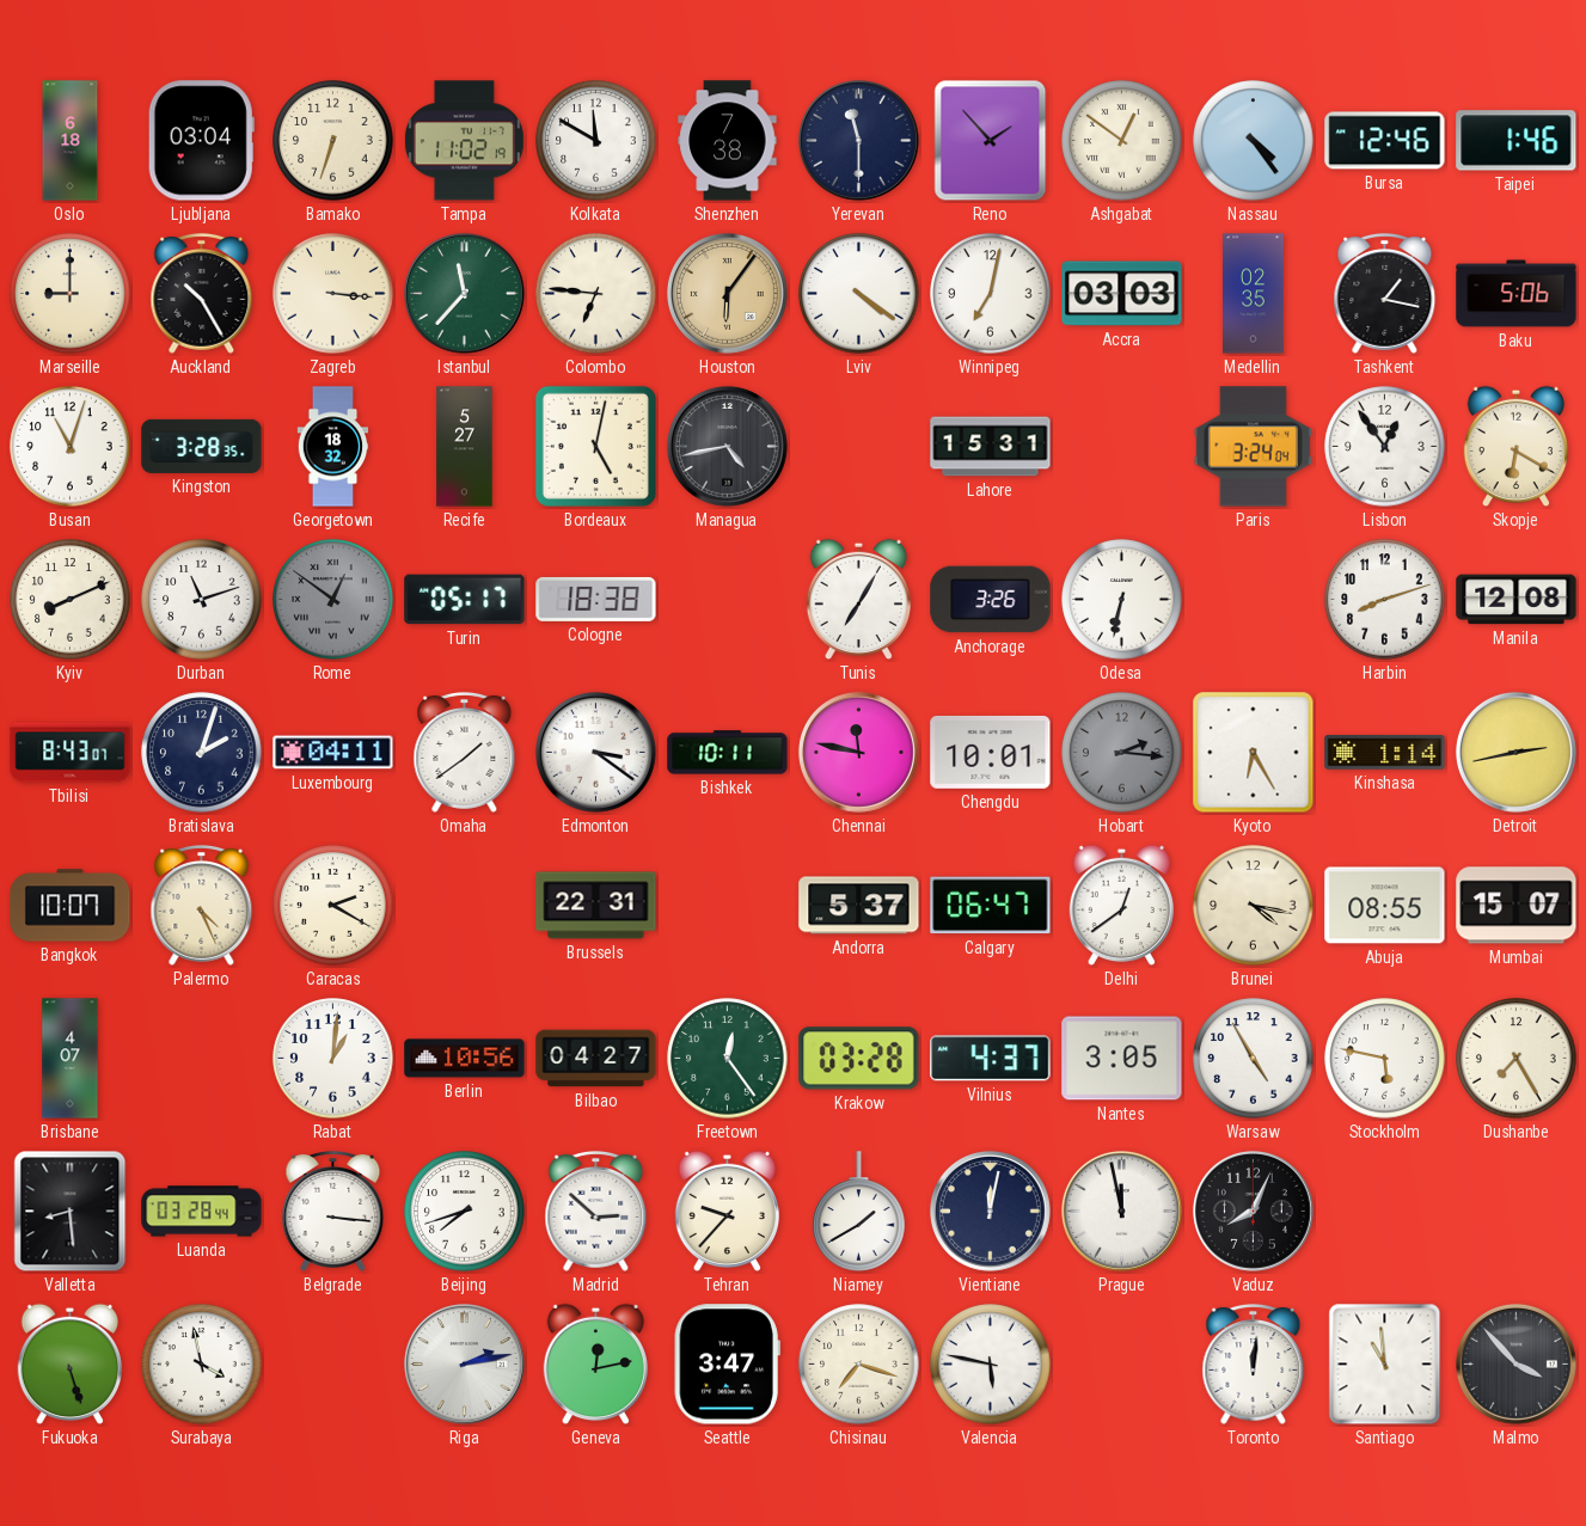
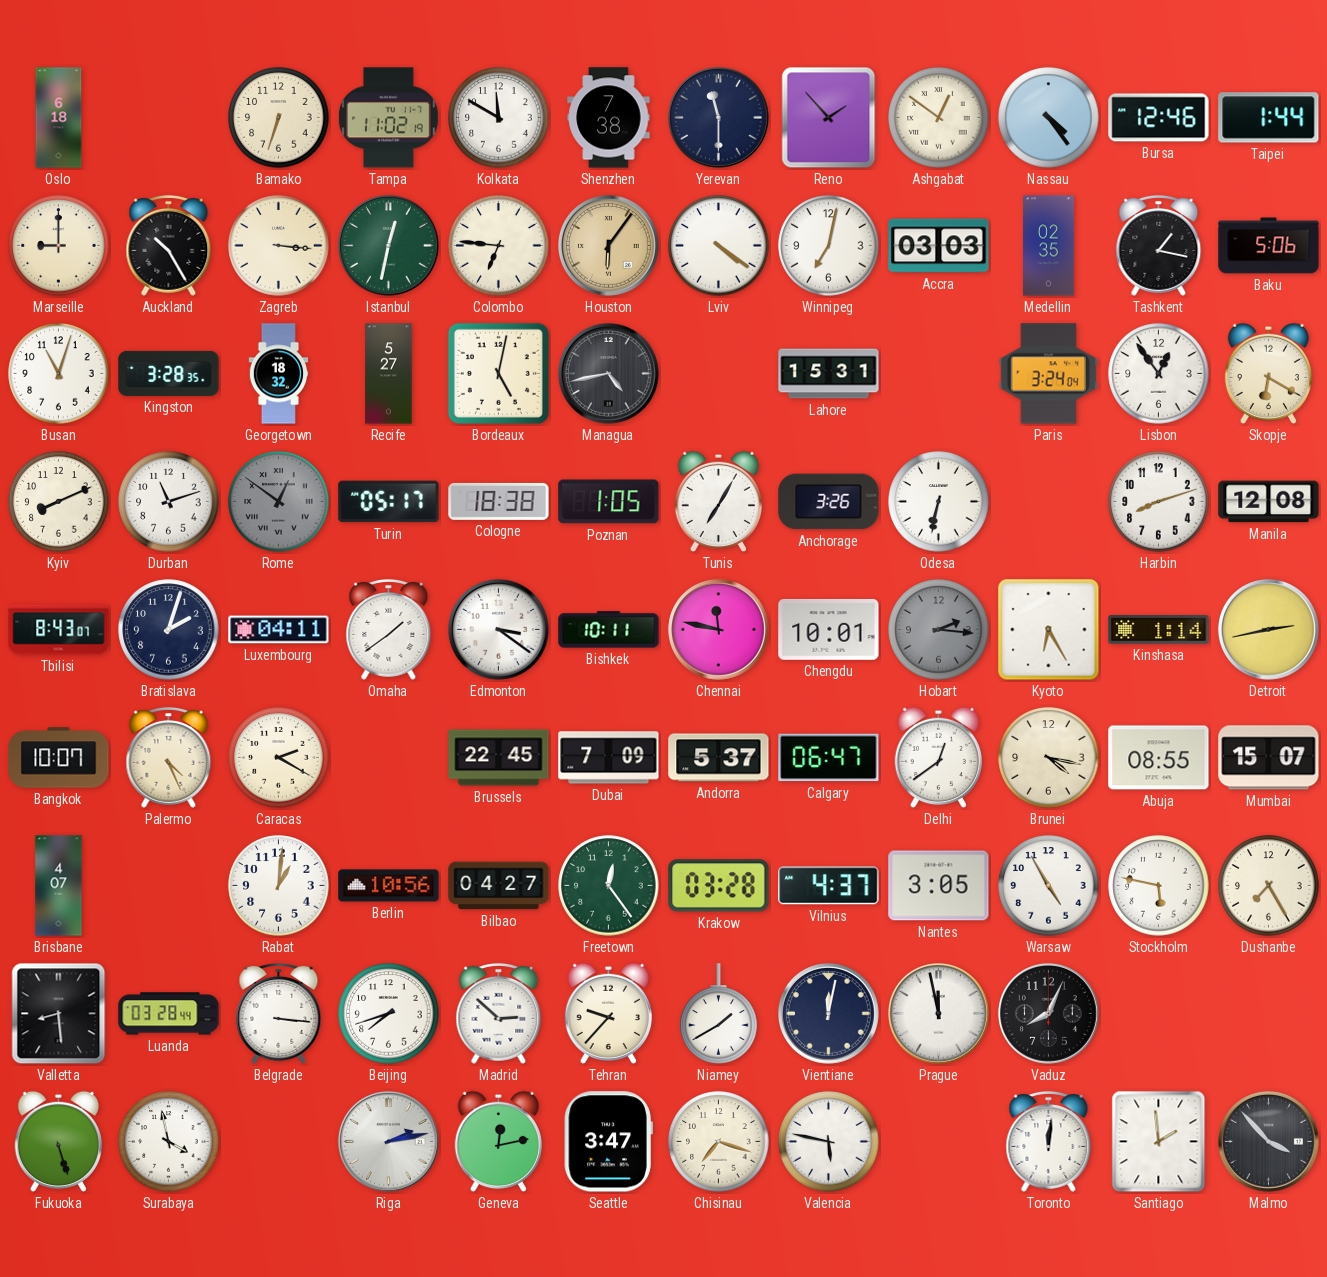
Ljubljana: 03:04 -> none
Taipei: 1:46 -> 1:44
Istanbul: 11:37 -> 12:32
Poznan: none -> 1:05
Brussels: 22:31 -> 22:45
Dubai: none -> 7:09
Santiago: 10:59 -> 1:59
